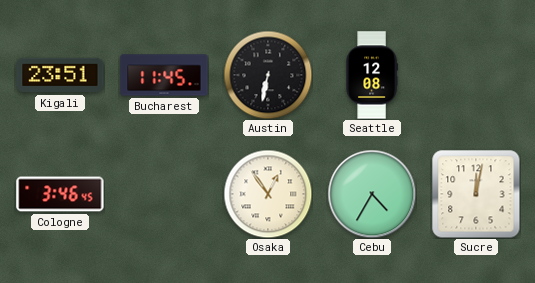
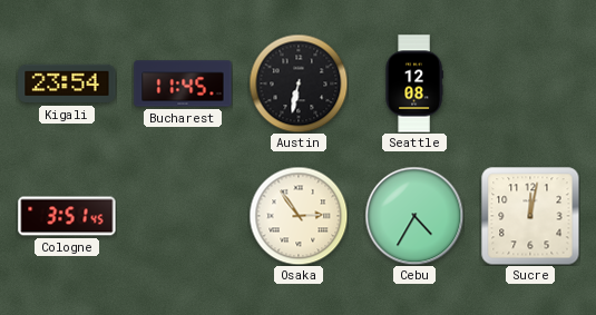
Kigali: 23:51 -> 23:54
Cologne: 3:46 -> 3:51
Osaka: 12:54 -> 2:54
